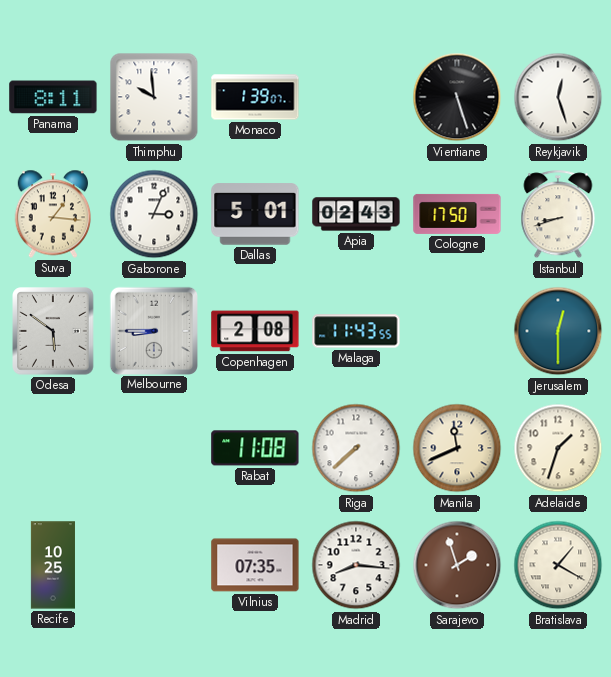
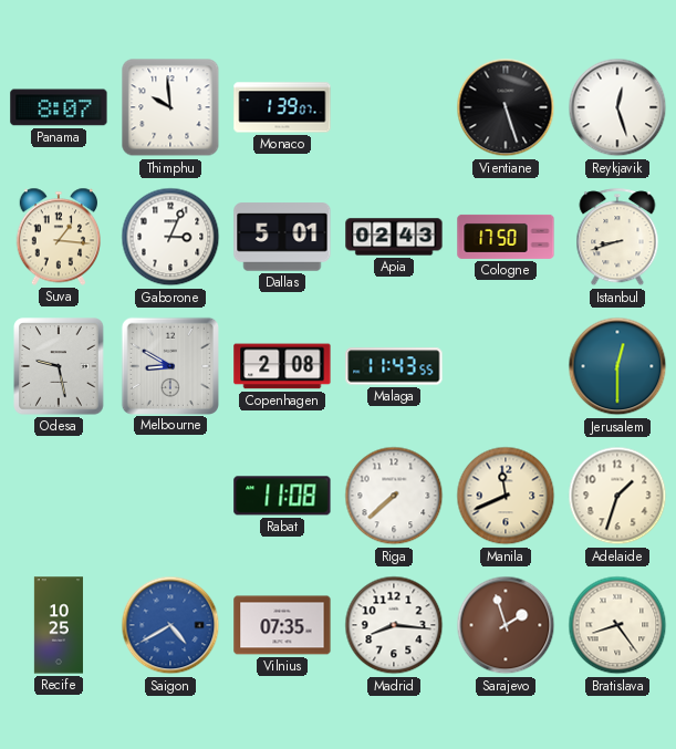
Panama: 8:11 -> 8:07
Odesa: 5:51 -> 9:28
Melbourne: 8:45 -> 8:50
Saigon: none -> 4:40
Bratislava: 1:20 -> 8:24
